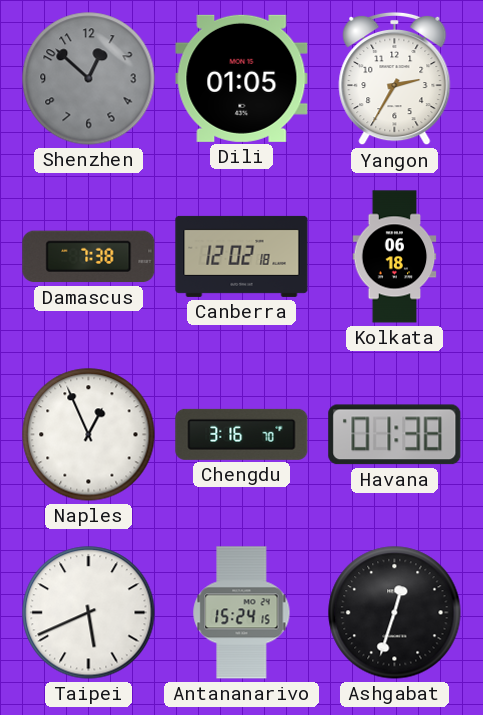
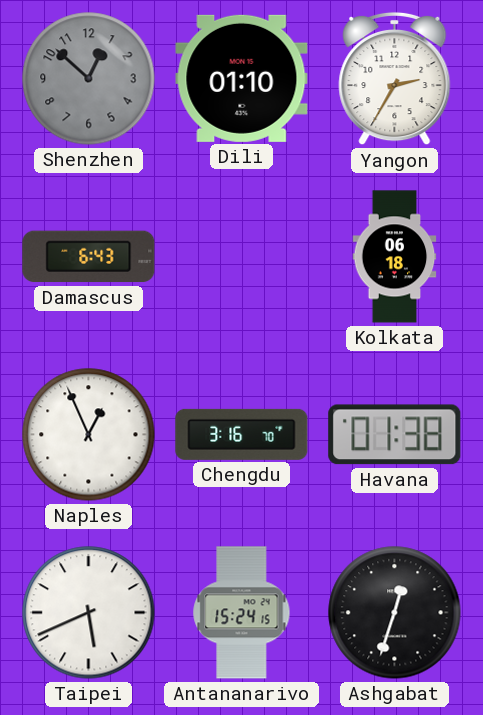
Dili: 01:05 -> 01:10
Damascus: 7:38 -> 6:43
Canberra: 12:02 -> none
